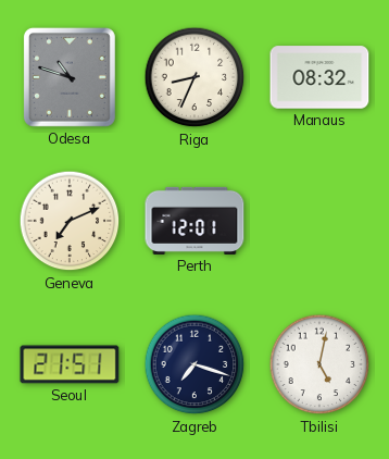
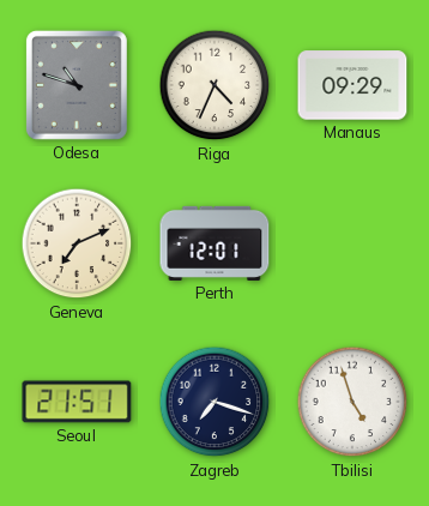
Riga: 8:34 -> 4:34
Manaus: 08:32 -> 09:29
Tbilisi: 5:02 -> 4:57
